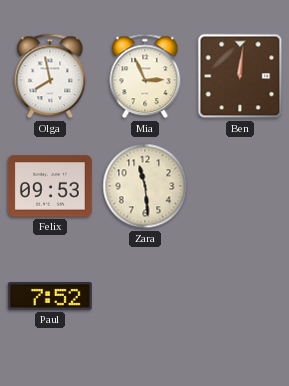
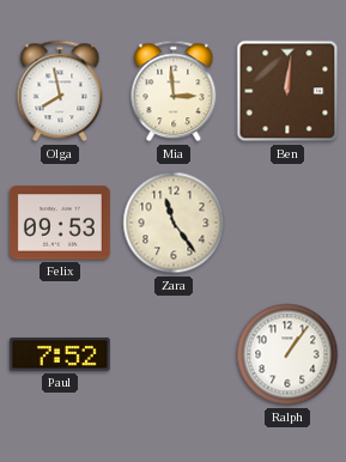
Mia: 2:56 -> 2:59
Zara: 11:29 -> 11:24
Ralph: none -> 1:06
